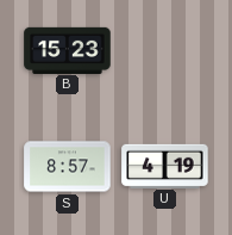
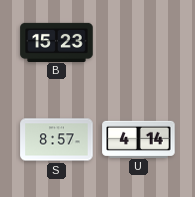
U: 4:19 -> 4:14
